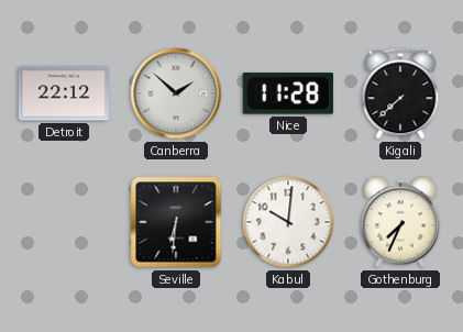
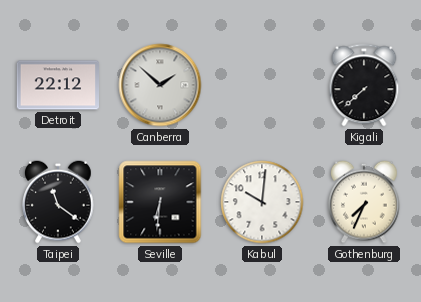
Nice: 11:28 -> none
Taipei: none -> 11:21
